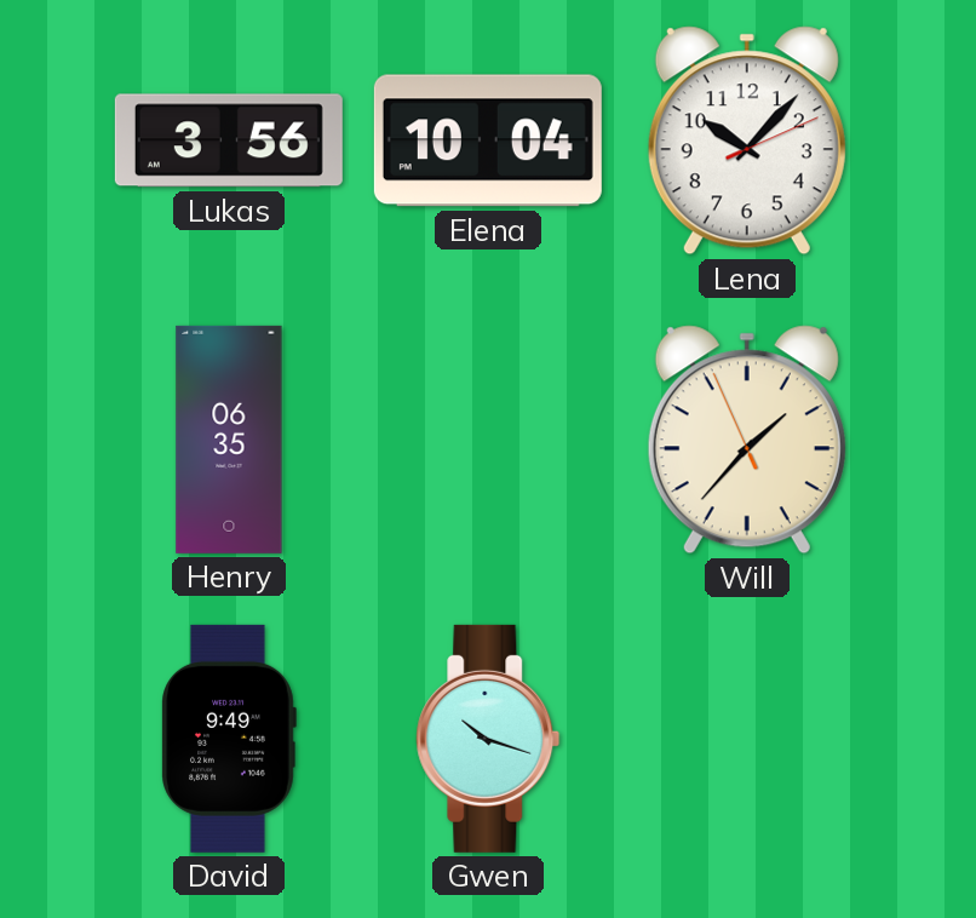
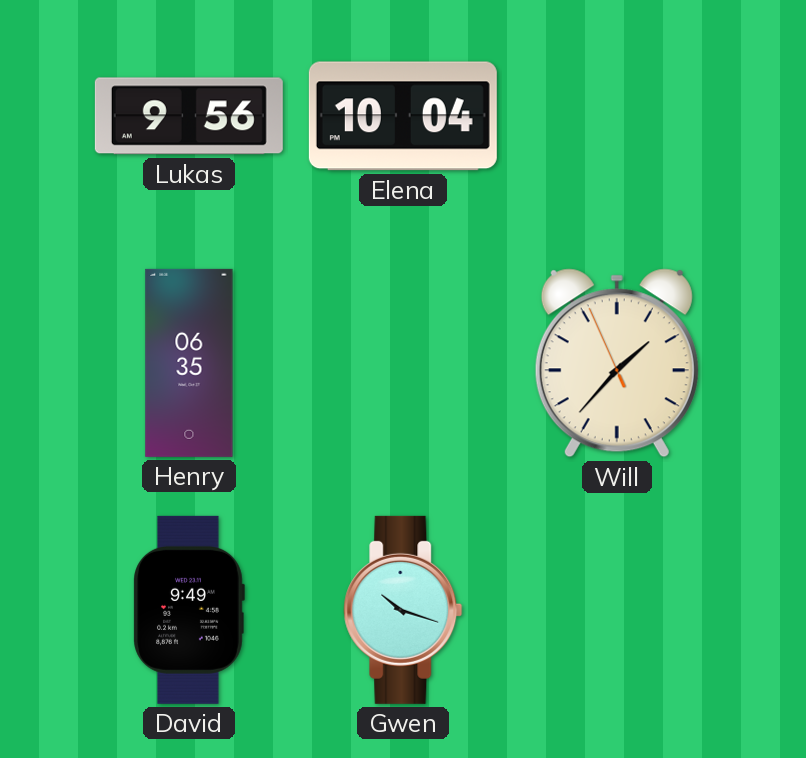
Lukas: 3:56 -> 9:56
Lena: 10:07 -> none
